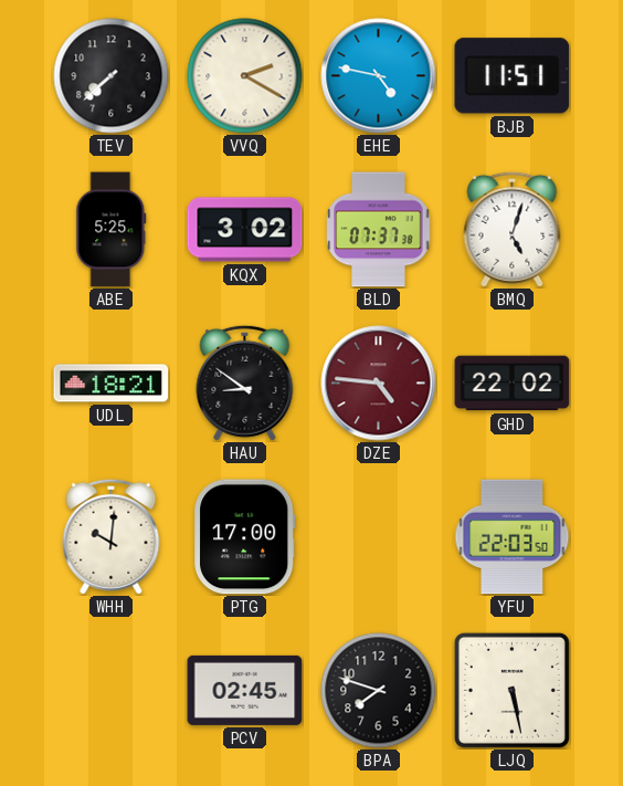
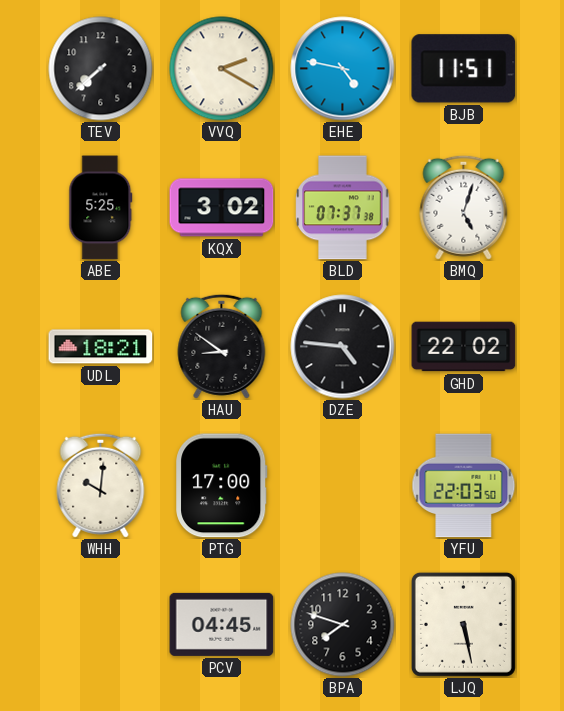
DZE dial: burgundy -> black
PCV: 02:45 -> 04:45
